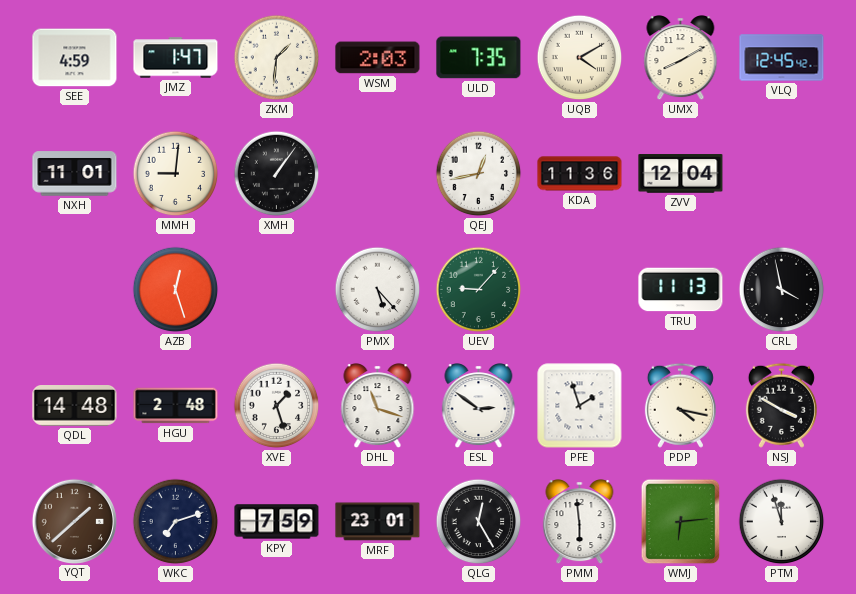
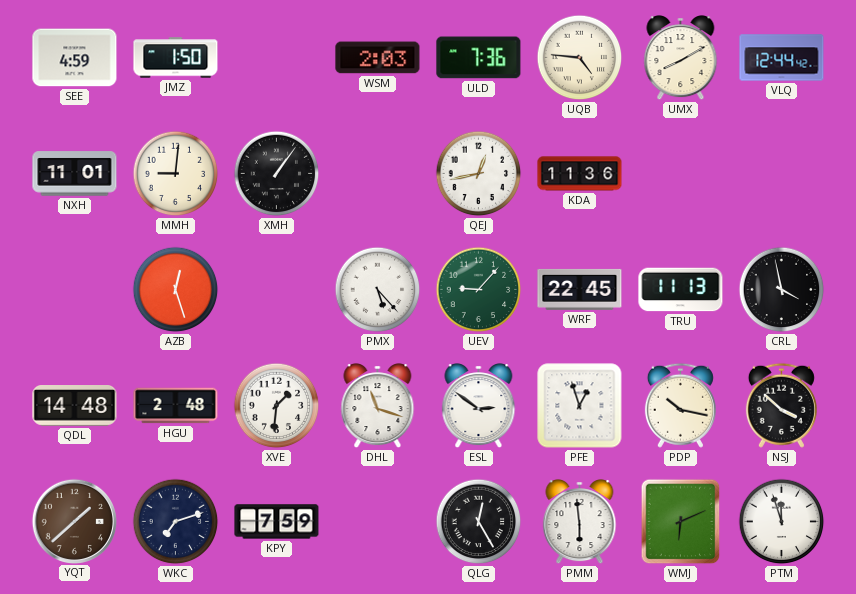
JMZ: 1:47 -> 1:50
ZKM: 1:31 -> none
ULD: 7:35 -> 7:36
UQB: 4:10 -> 4:46
VLQ: 12:45 -> 12:44
ZVV: 12:04 -> none
WRF: none -> 22:45
XVE: 1:27 -> 1:31
PFE: 1:57 -> 12:57
PDP: 4:17 -> 10:17
NSJ: 3:50 -> 3:52
MRF: 23:01 -> none
WMJ: 6:14 -> 6:11
